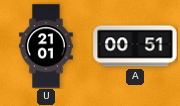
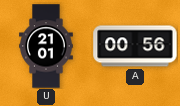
A: 00:51 -> 00:56
